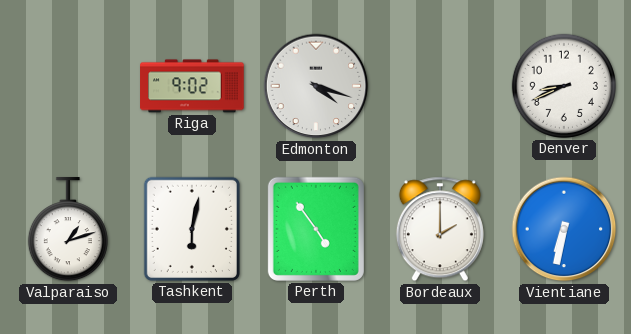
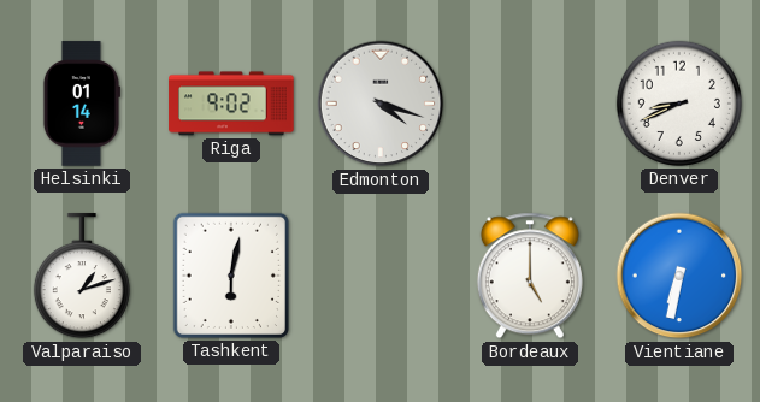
Helsinki: none -> 01:14
Perth: 4:54 -> none
Bordeaux: 2:00 -> 5:00
